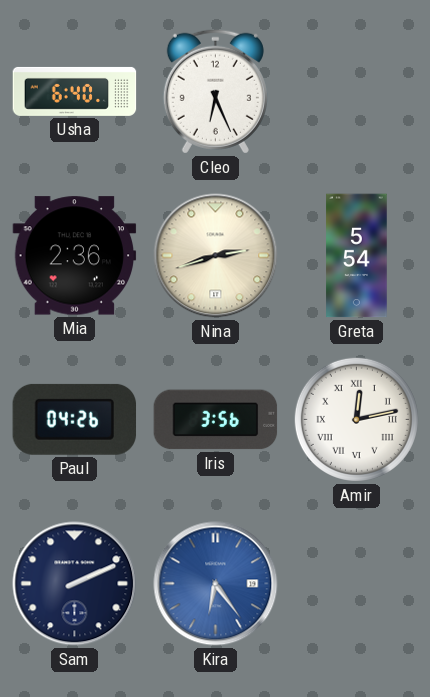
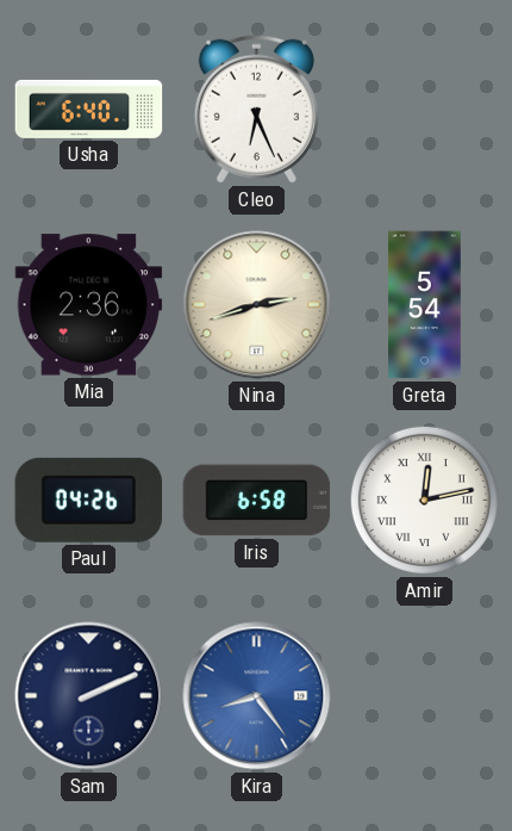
Iris: 3:56 -> 6:58
Kira: 6:24 -> 8:24
